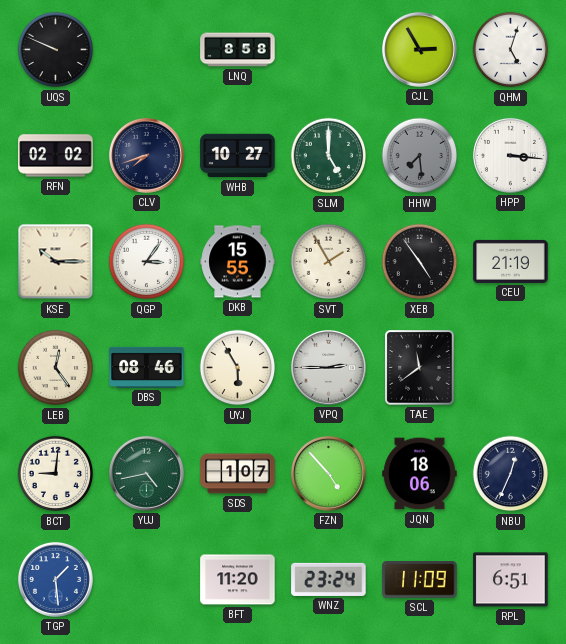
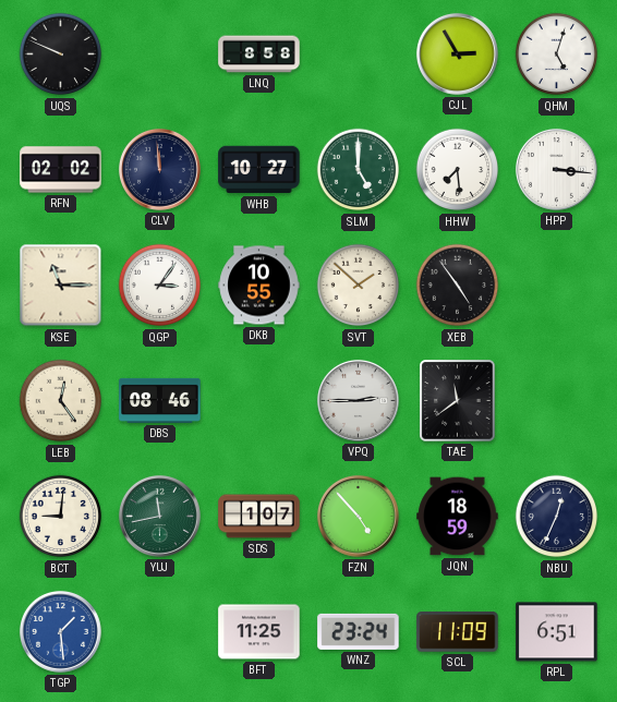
CLV: 7:42 -> 11:59
HHW dial: grey -> white
KSE: 10:15 -> 11:15
DKB: 15:55 -> 10:55
SVT: 1:55 -> 1:52
CEU: 21:19 -> none
UYJ: 5:55 -> none
YUJ: 4:43 -> 11:43
JQN: 18:06 -> 18:59
BFT: 11:20 -> 11:25
